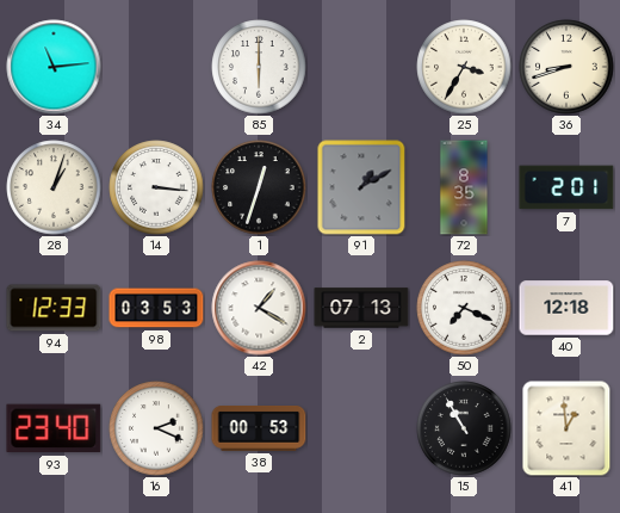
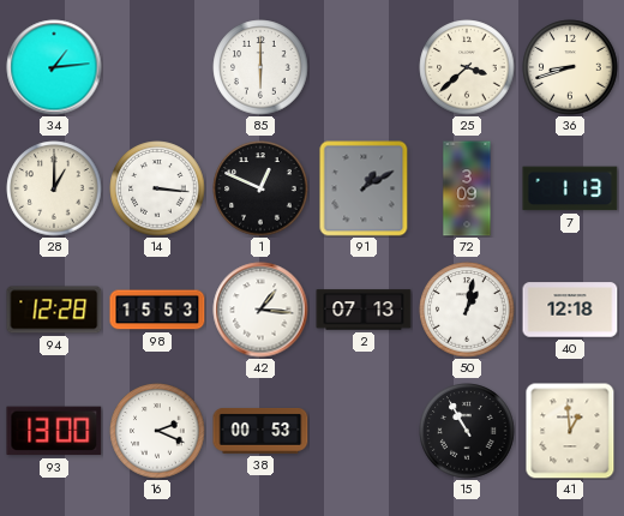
34: 11:14 -> 1:14
25: 3:35 -> 3:38
28: 1:03 -> 1:00
1: 12:33 -> 12:49
72: 8:35 -> 3:09
7: 2:01 -> 1:13
94: 12:33 -> 12:28
98: 03:53 -> 15:53
42: 1:20 -> 1:16
50: 7:19 -> 1:02
93: 23:40 -> 13:00
